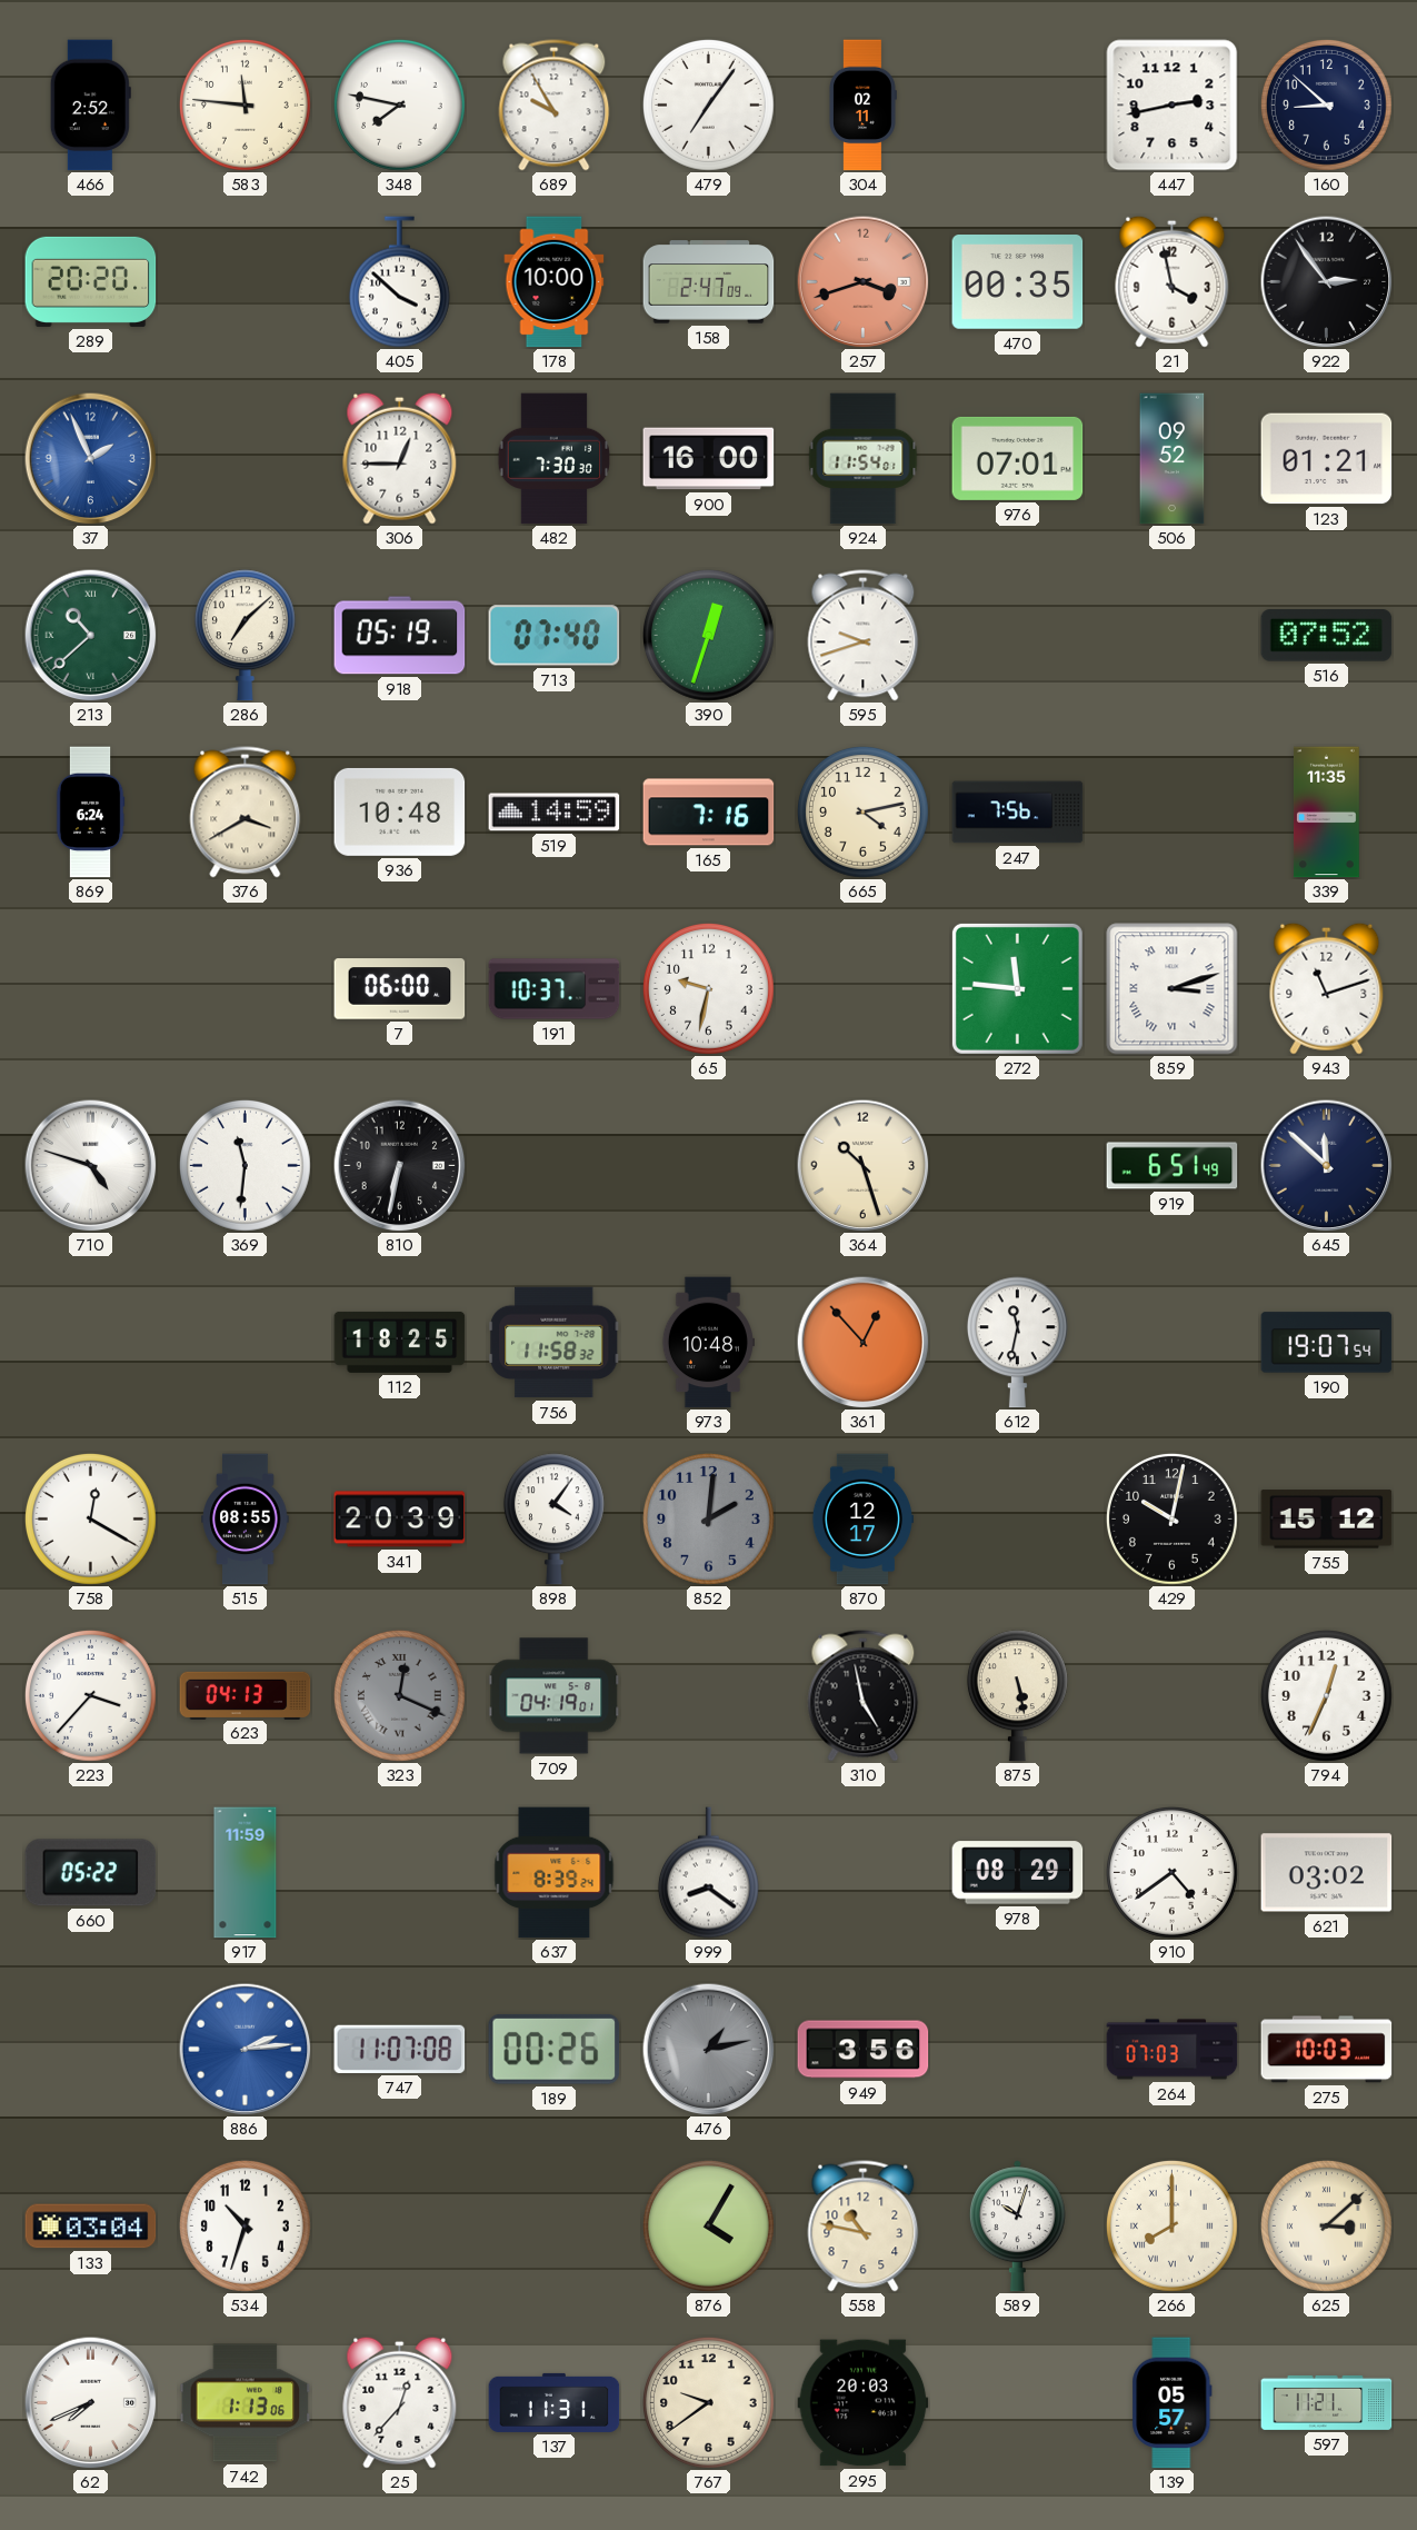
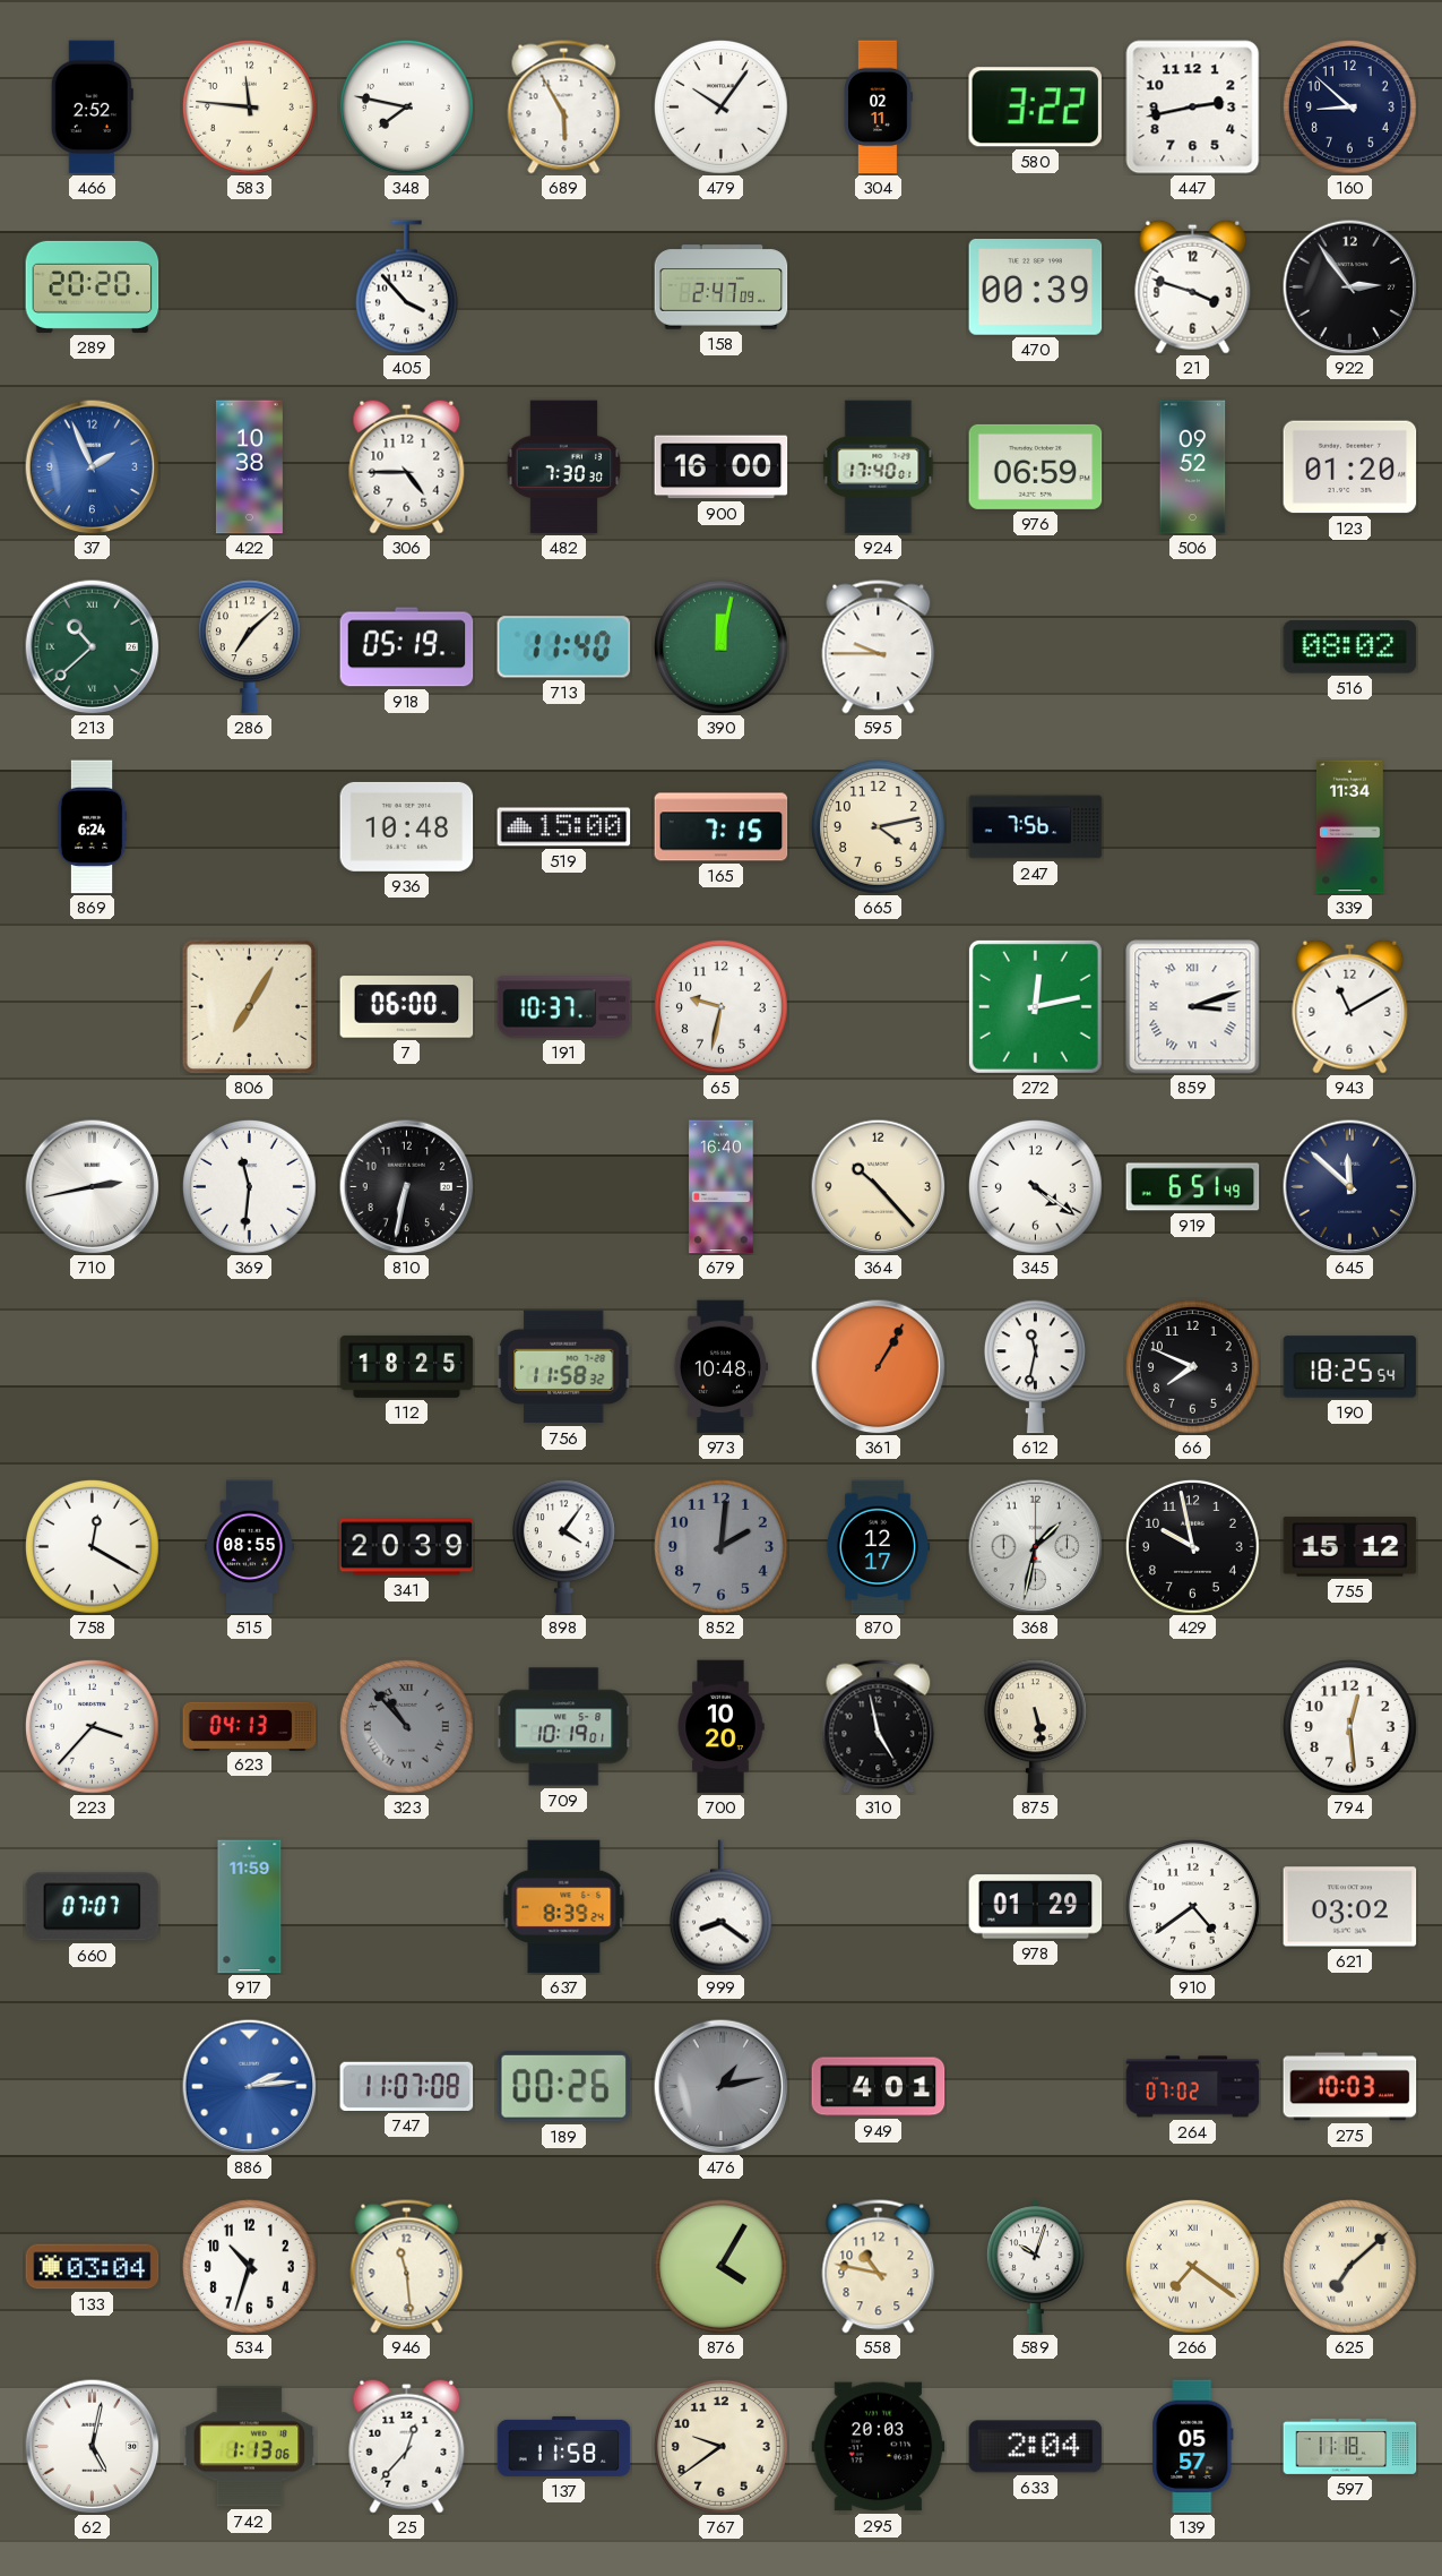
689: 9:55 -> 5:55
479: 7:06 -> 10:06
580: none -> 3:22
405: 3:52 -> 3:53
178: 10:00 -> none
257: 3:42 -> none
470: 00:35 -> 00:39
21: 3:58 -> 3:48
422: none -> 10:38
306: 12:45 -> 4:45
924: 11:54 -> 17:40
976: 07:01 -> 06:59
123: 01:21 -> 01:20
713: 07:40 -> 11:40
390: 12:33 -> 12:02
595: 9:42 -> 9:45
516: 07:52 -> 08:02
376: 3:40 -> none
519: 14:59 -> 15:00
165: 7:16 -> 7:15
339: 11:35 -> 11:34
806: none -> 7:05
272: 11:46 -> 12:13
943: 11:12 -> 11:10
710: 4:48 -> 2:43
679: none -> 16:40
364: 10:27 -> 10:23
345: none -> 4:21
361: 12:53 -> 1:05
66: none -> 7:49
190: 19:07 -> 18:25
368: none -> 1:32
429: 10:02 -> 9:58
323: 12:19 -> 10:53
709: 04:19 -> 10:19
700: none -> 10:20
794: 12:34 -> 12:29
660: 05:22 -> 07:07
978: 08:29 -> 01:29
949: 3:56 -> 4:01
264: 07:03 -> 07:02
946: none -> 11:29
266: 8:00 -> 7:21
625: 3:08 -> 7:08
62: 7:41 -> 5:02
137: 11:31 -> 11:58
633: none -> 2:04
597: 11:21 -> 11:18
